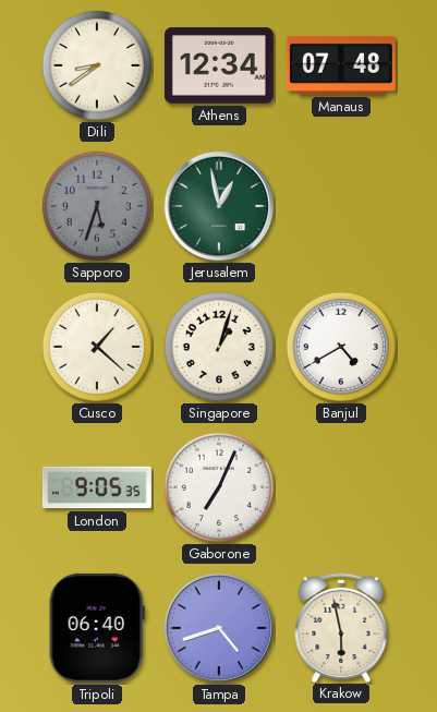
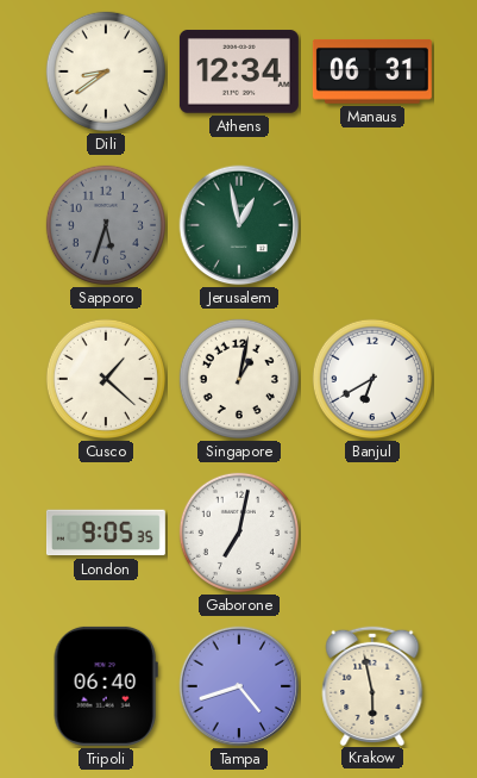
Manaus: 07:48 -> 06:31
Singapore: 1:03 -> 1:02
Banjul: 4:40 -> 6:40
Gaborone: 7:04 -> 7:02
